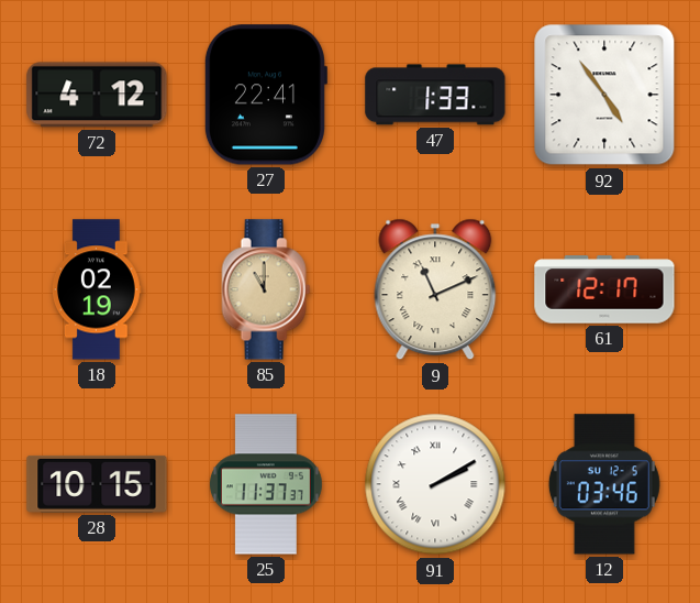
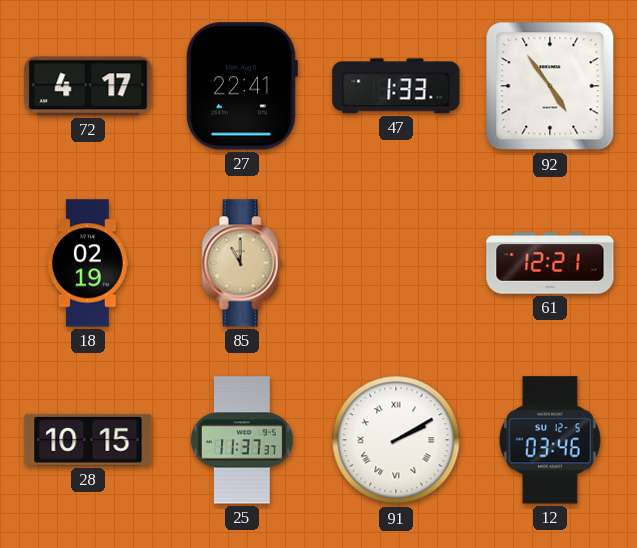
72: 4:12 -> 4:17
9: 11:11 -> none
61: 12:17 -> 12:21
